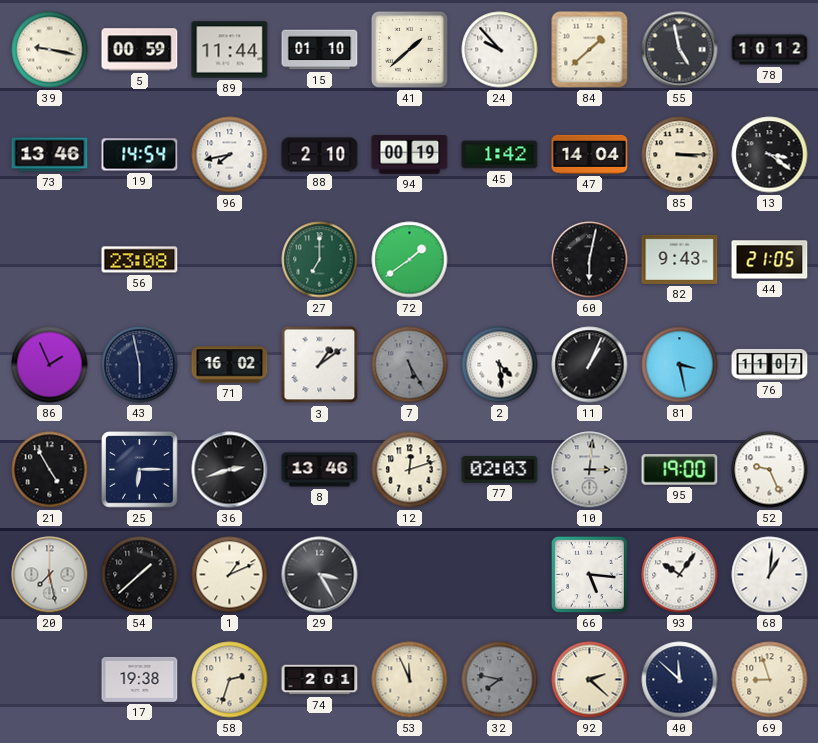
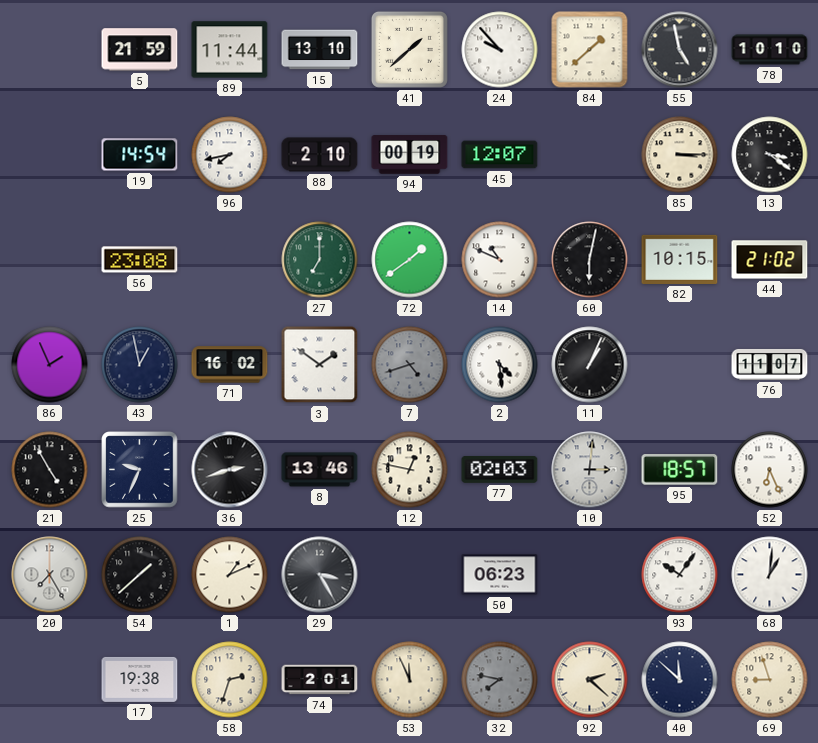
39: 9:17 -> none
5: 00:59 -> 21:59
15: 01:10 -> 13:10
78: 10:12 -> 10:10
73: 13:46 -> none
45: 1:42 -> 12:07
47: 14:04 -> none
14: none -> 10:49
82: 9:43 -> 10:15
44: 21:05 -> 21:02
43: 5:58 -> 12:58
3: 1:09 -> 1:51
7: 5:25 -> 4:42
81: 3:28 -> none
25: 6:15 -> 9:34
12: 12:12 -> 12:47
95: 19:00 -> 18:57
52: 9:26 -> 6:26
20: 7:28 -> 7:25
50: none -> 06:23
66: 5:16 -> none
